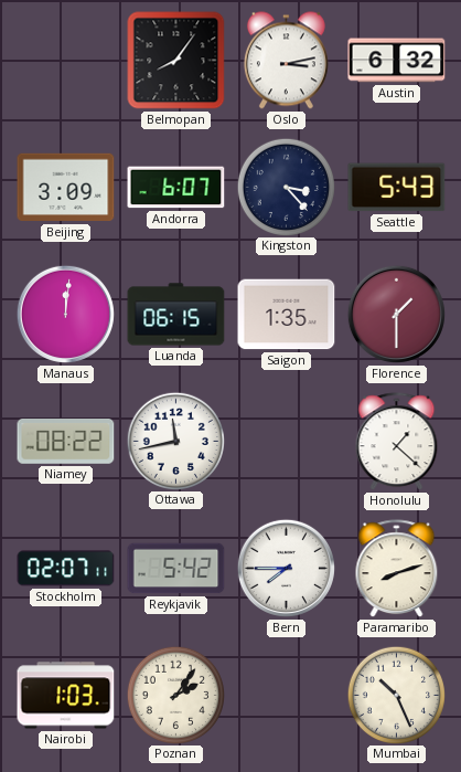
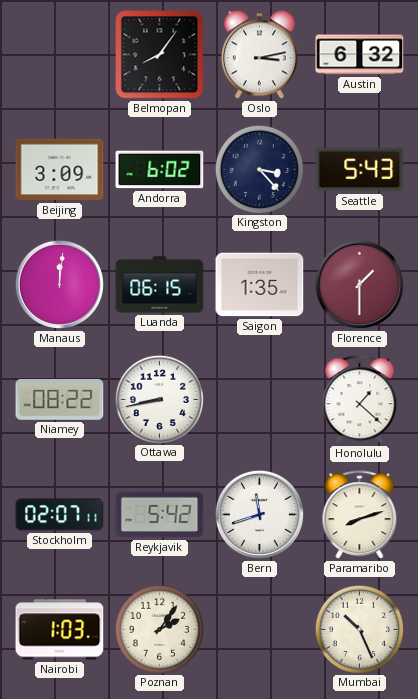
Andorra: 6:07 -> 6:02
Ottawa: 11:43 -> 8:43
Bern: 7:45 -> 11:42
